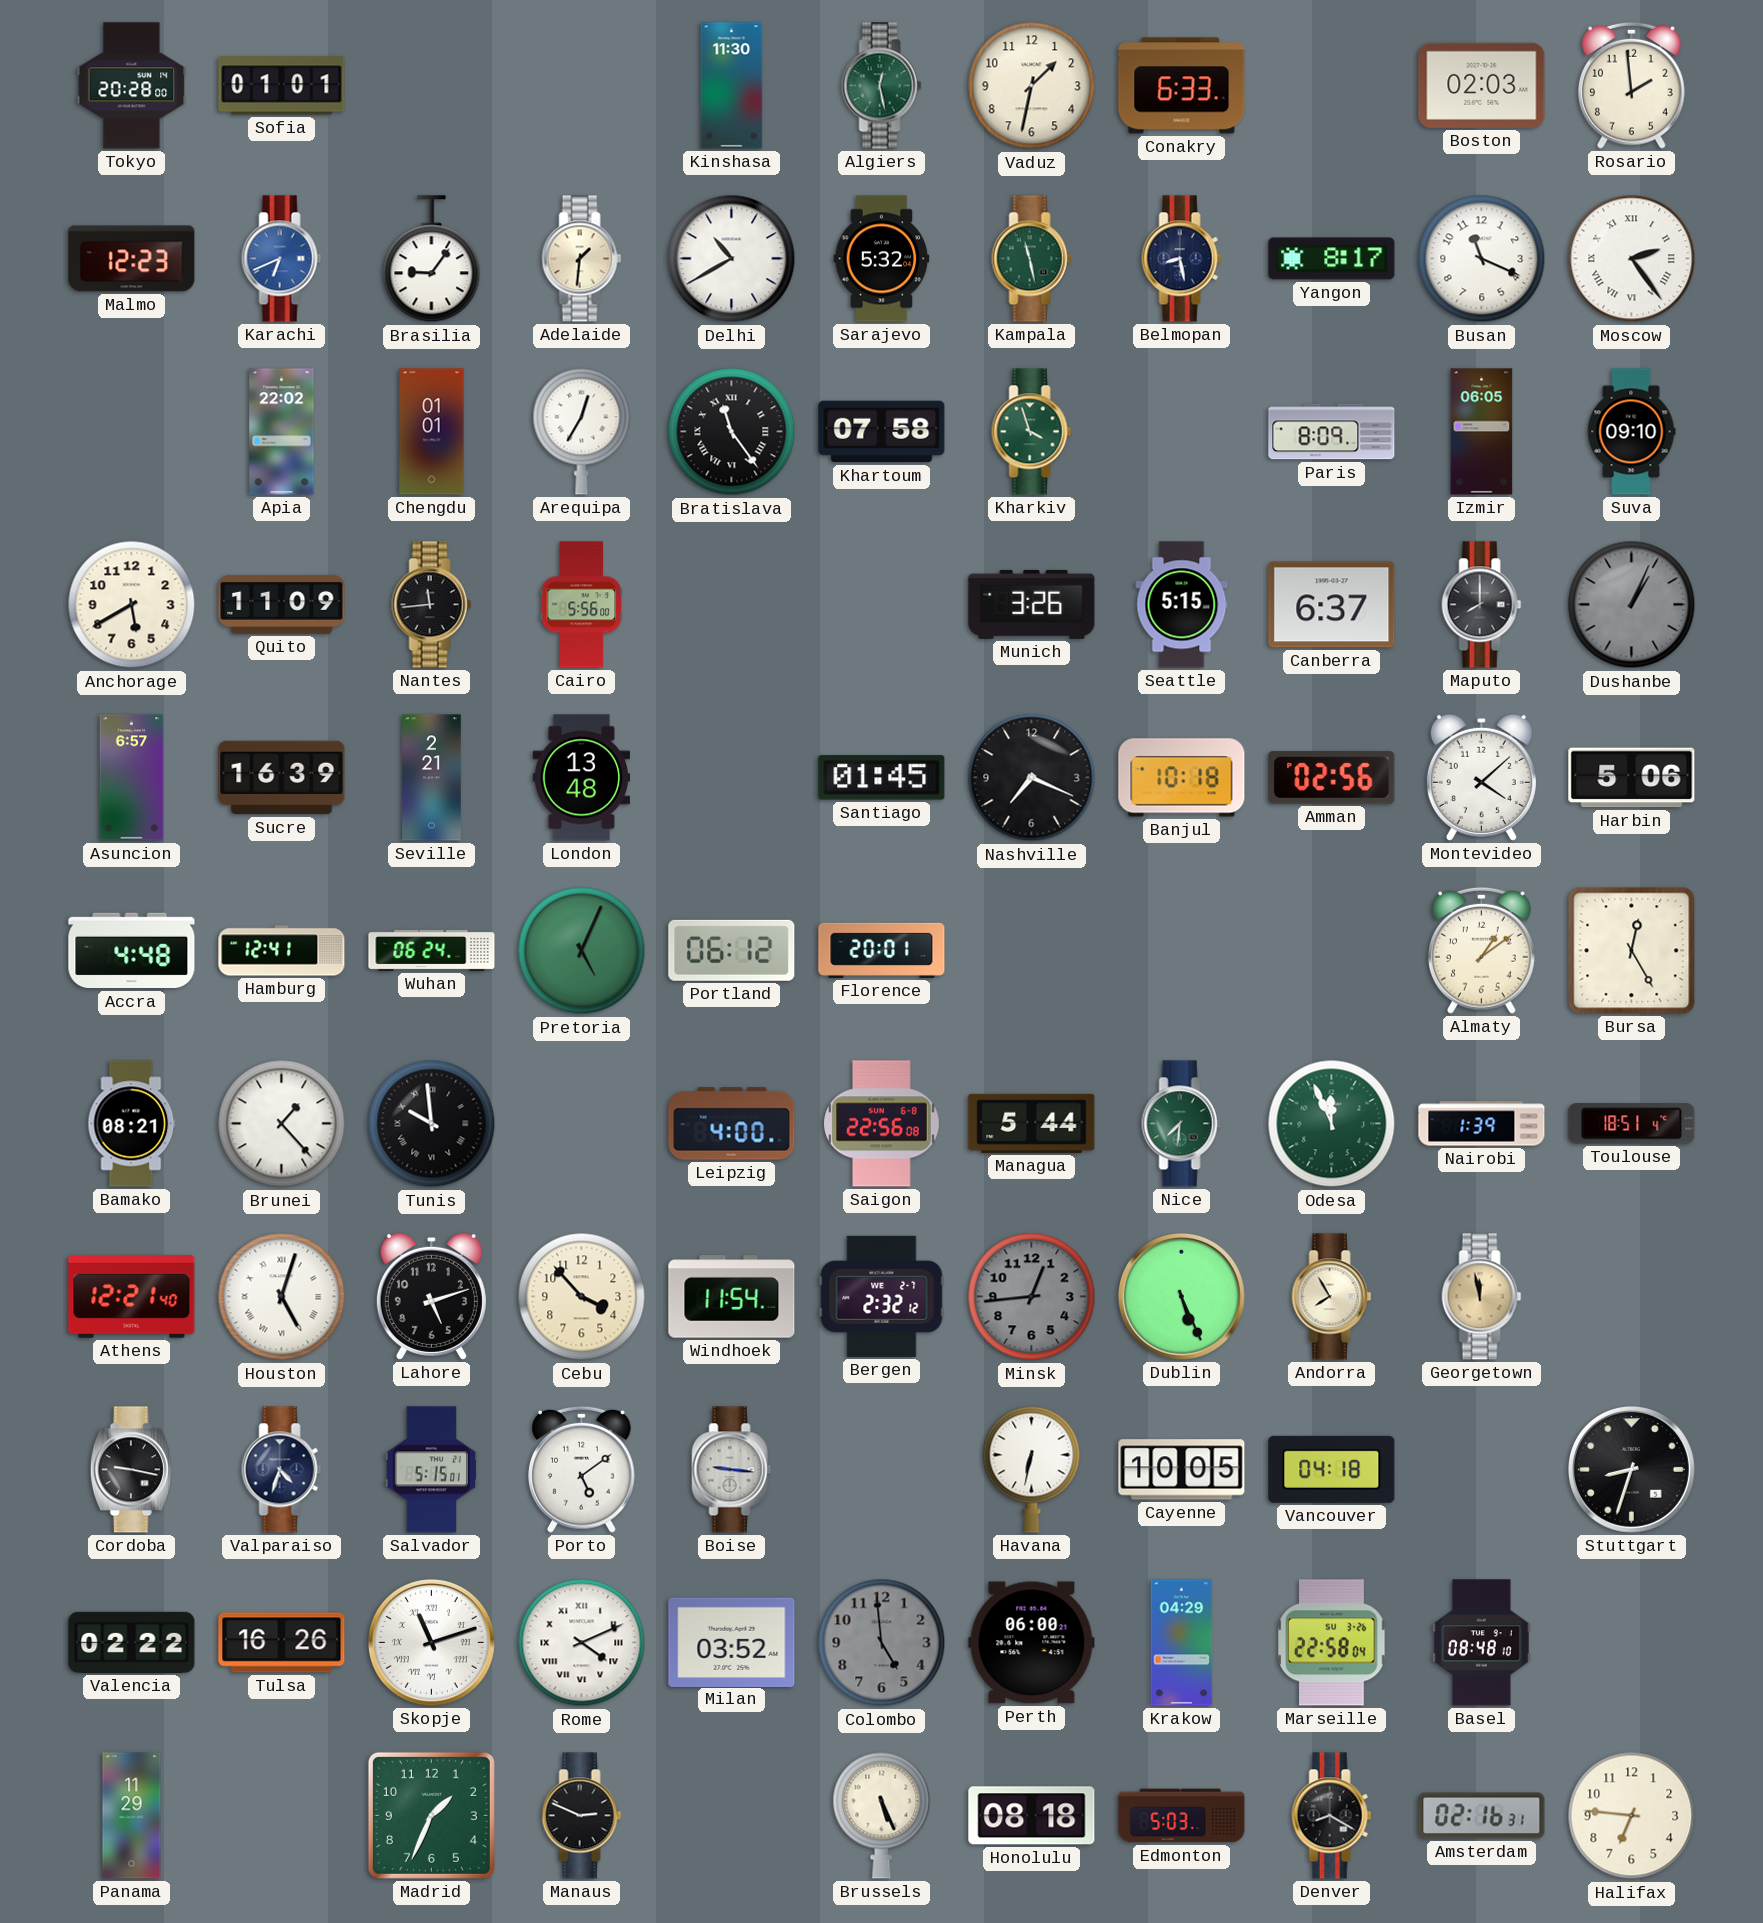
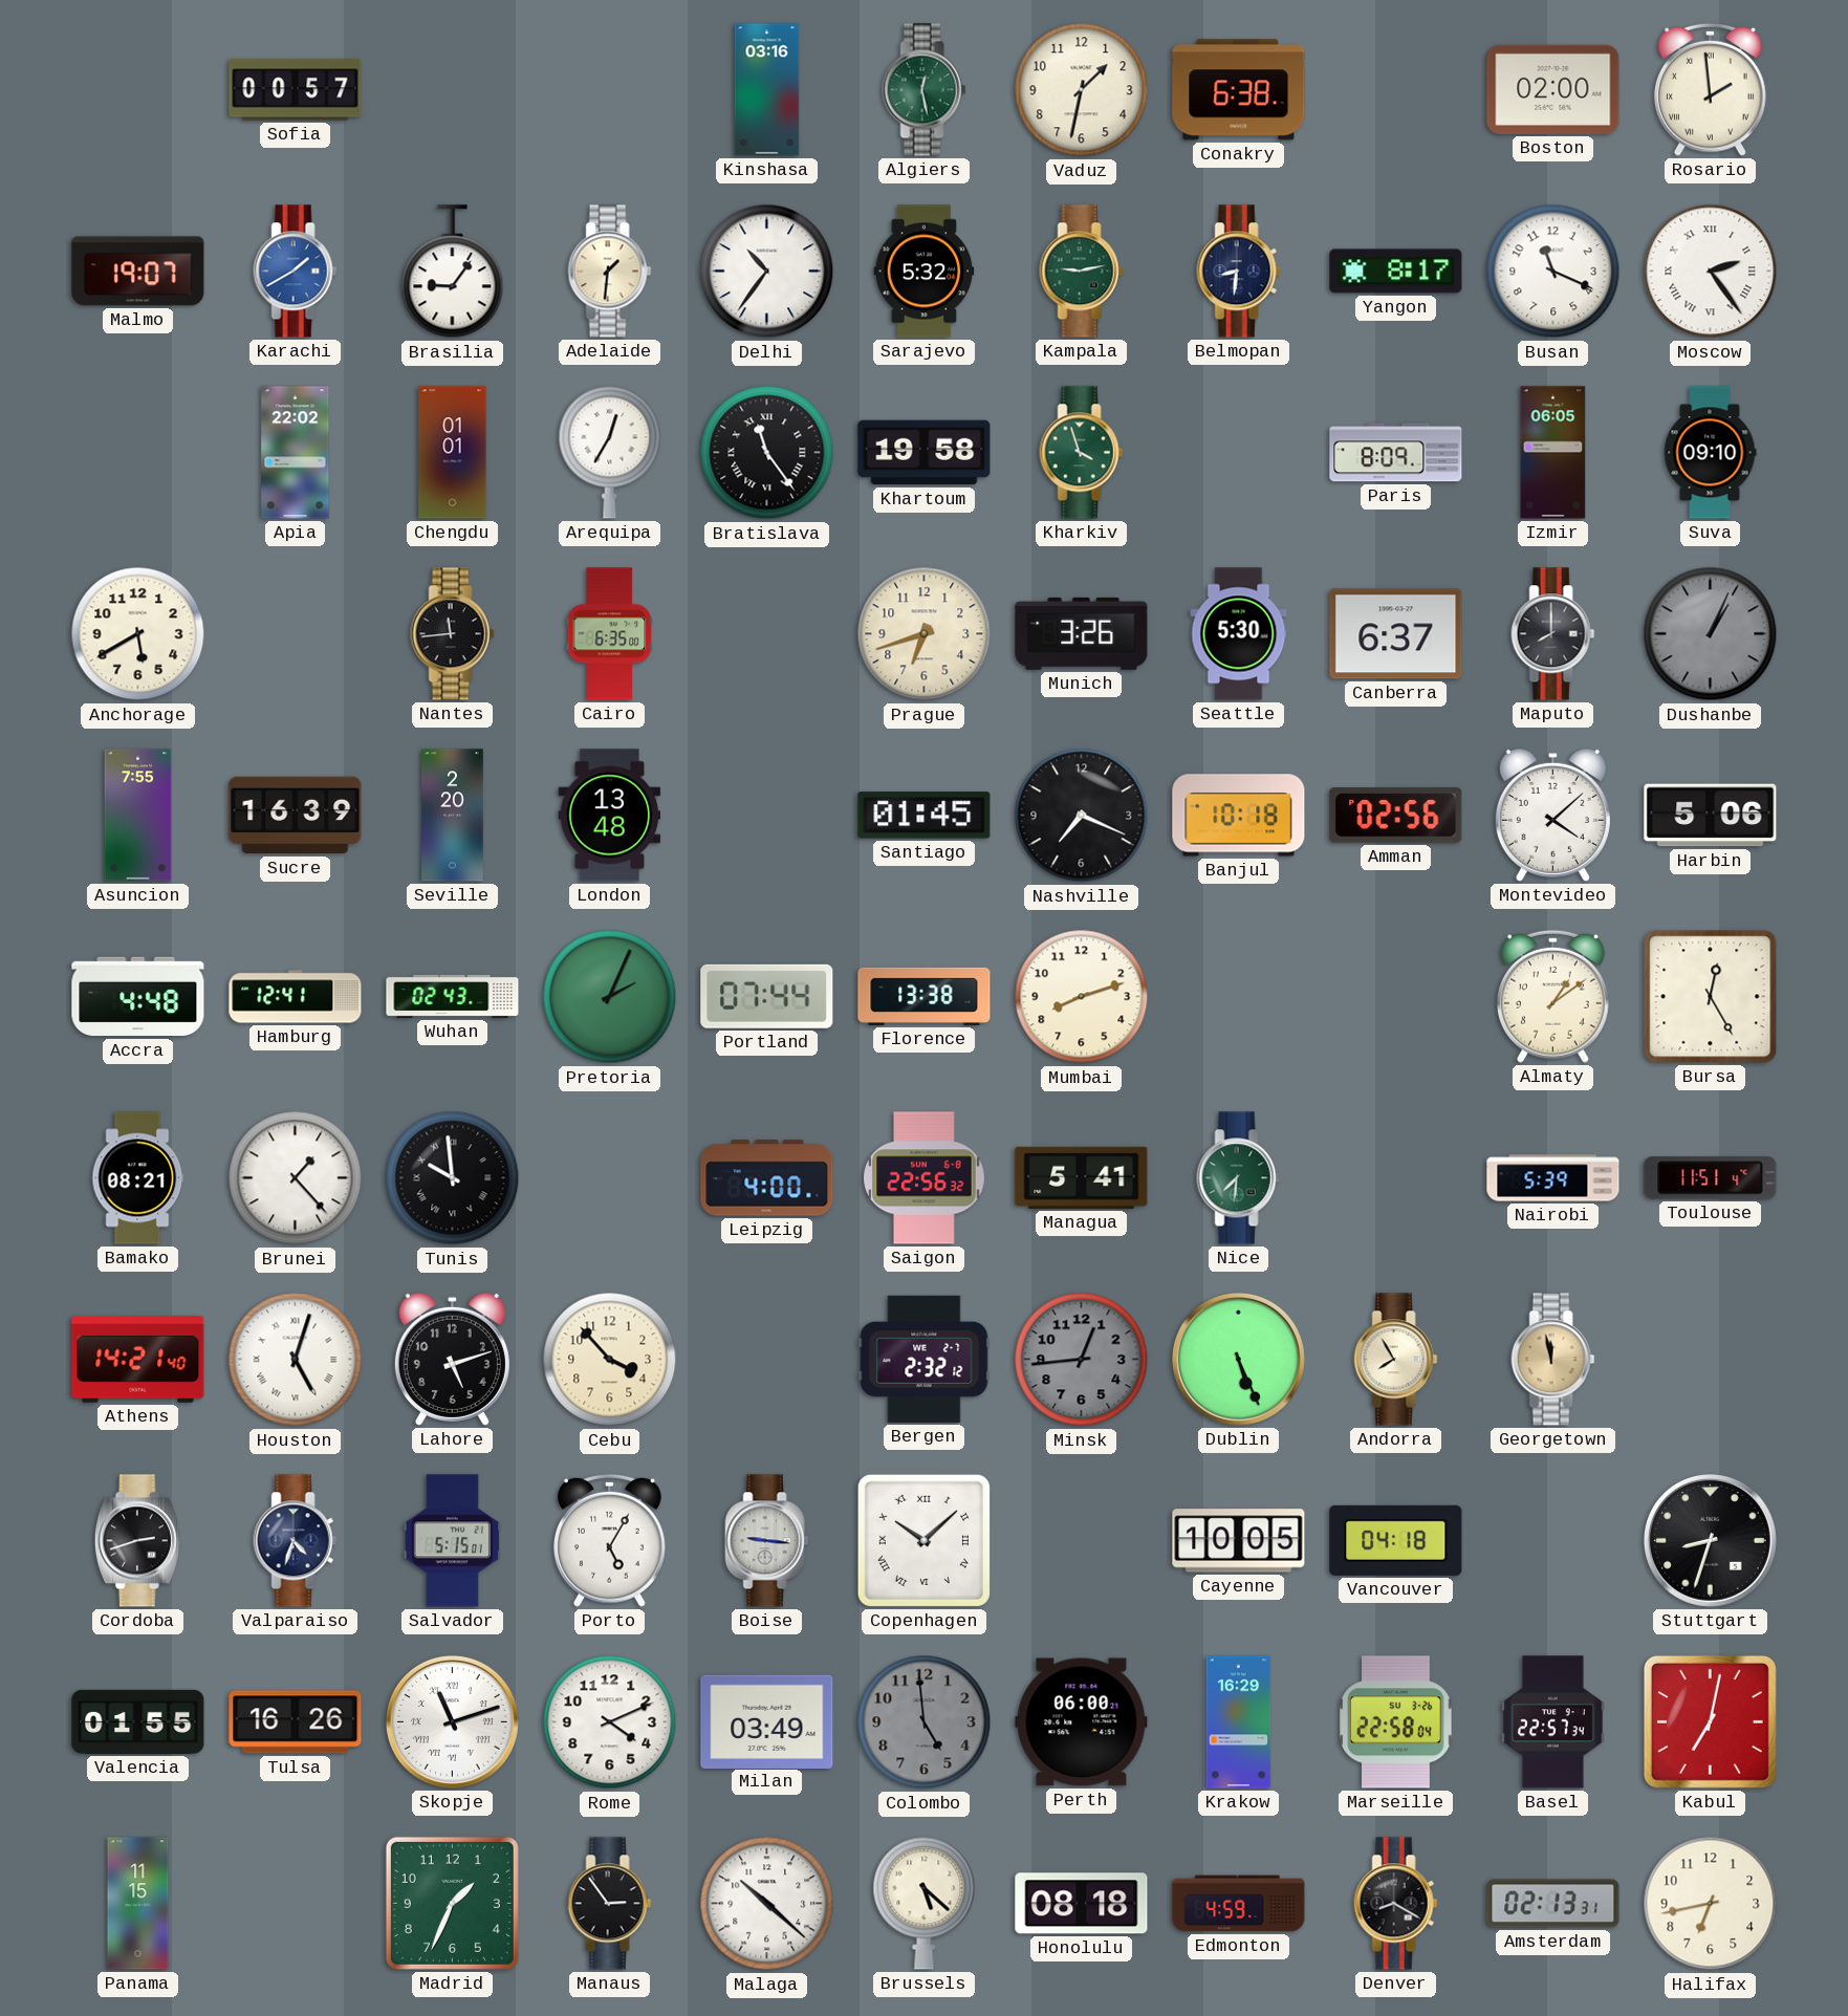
Tokyo: 20:28 -> none
Sofia: 01:01 -> 00:57
Kinshasa: 11:30 -> 03:16
Conakry: 6:33 -> 6:38
Boston: 02:03 -> 02:00
Rosario numerals: Arabic -> Roman
Malmo: 12:23 -> 19:07
Karachi: 6:41 -> 1:40
Delhi: 10:40 -> 10:36
Kampala: 11:28 -> 9:13
Belmopan: 8:28 -> 8:31
Khartoum: 07:58 -> 19:58
Quito: 11:09 -> none
Cairo: 5:56 -> 6:35
Prague: none -> 6:42
Seattle: 5:15 -> 5:30
Asuncion: 6:57 -> 7:55
Seville: 2:21 -> 2:20
Wuhan: 06:24 -> 02:43
Pretoria: 5:04 -> 2:04
Portland: 06:12 -> 07:44
Florence: 20:01 -> 13:38
Mumbai: none -> 8:12
Saigon: 22:56:08 -> 22:56:32
Managua: 5:44 -> 5:41
Odesa: 11:56 -> none
Nairobi: 1:39 -> 5:39
Toulouse: 18:51 -> 11:51
Athens: 12:21 -> 14:21
Windhoek: 11:54 -> none
Cordoba: 9:17 -> 2:42
Porto: 5:09 -> 5:05
Copenhagen: none -> 10:08
Havana: 6:32 -> none
Valencia: 02:22 -> 01:55
Rome numerals: Roman -> Arabic
Milan: 03:52 -> 03:49
Krakow: 04:29 -> 16:29
Basel: 08:48 -> 22:57
Kabul: none -> 7:02
Panama: 11:29 -> 11:15
Manaus: 2:49 -> 2:54
Malaga: none -> 10:22
Brussels: 5:26 -> 5:22
Edmonton: 5:03 -> 4:59
Amsterdam: 02:16 -> 02:13
Halifax: 6:46 -> 6:43
